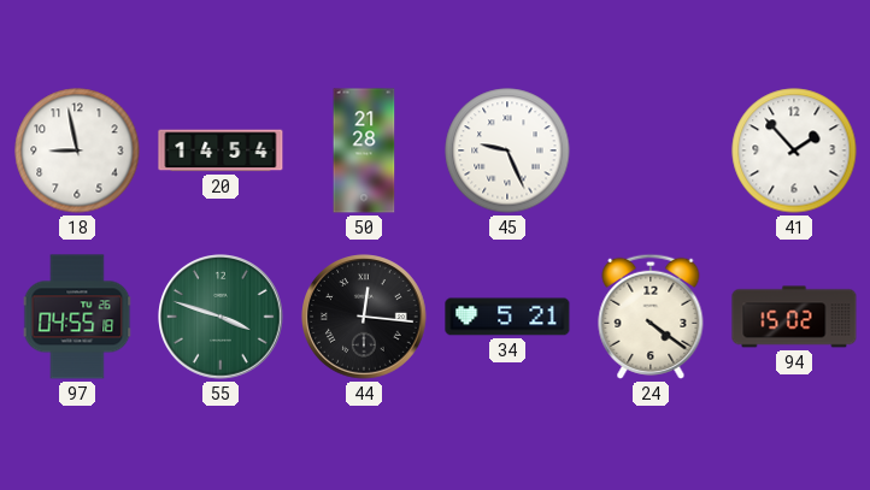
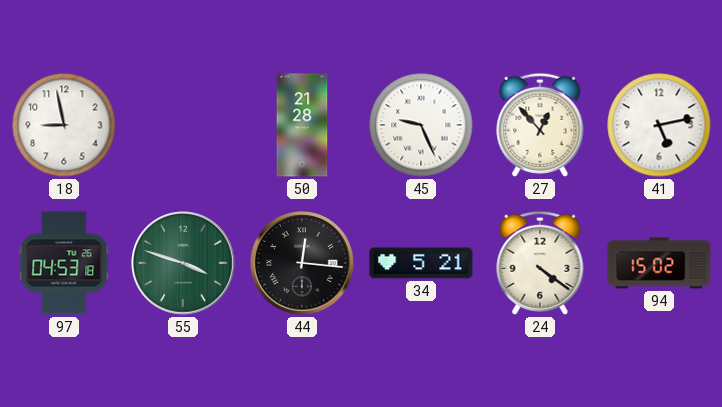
20: 14:54 -> none
27: none -> 12:53
41: 1:53 -> 5:13
97: 04:55 -> 04:53
